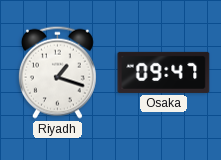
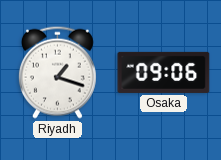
Osaka: 09:47 -> 09:06
